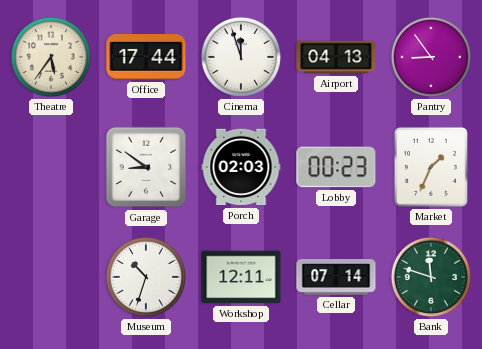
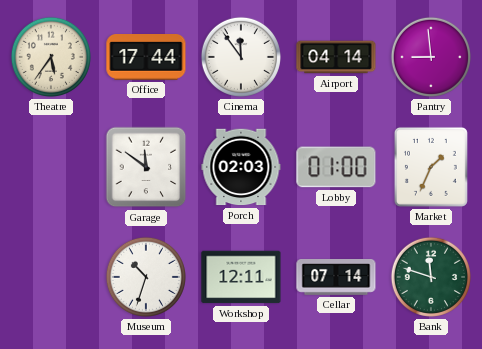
Cinema: 11:57 -> 11:54
Airport: 04:13 -> 04:14
Pantry: 8:54 -> 8:59
Garage: 8:51 -> 11:51
Lobby: 00:23 -> 01:00
